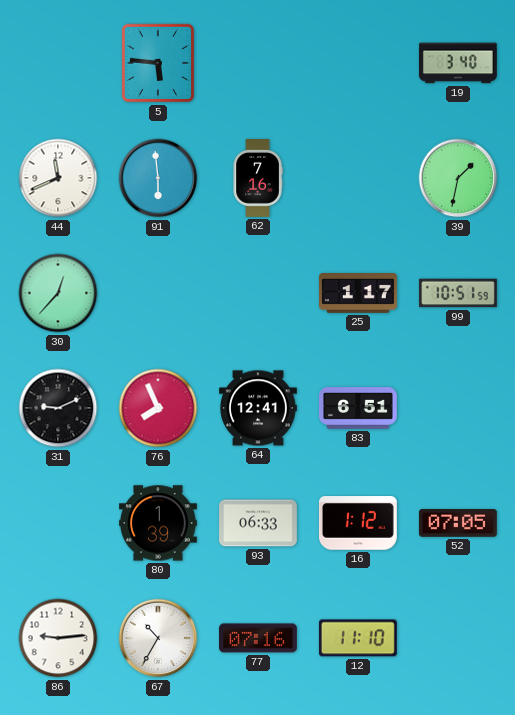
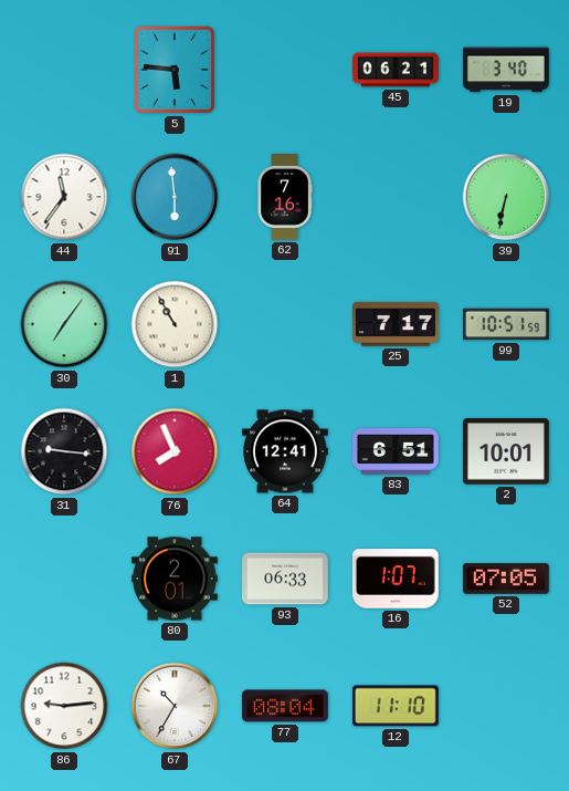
45: none -> 06:21
44: 11:41 -> 11:36
39: 1:32 -> 6:32
30: 12:37 -> 7:06
1: none -> 10:55
25: 1:17 -> 7:17
31: 9:11 -> 9:16
2: none -> 10:01
80: 1:39 -> 2:01
16: 1:12 -> 1:07
77: 07:16 -> 08:04
